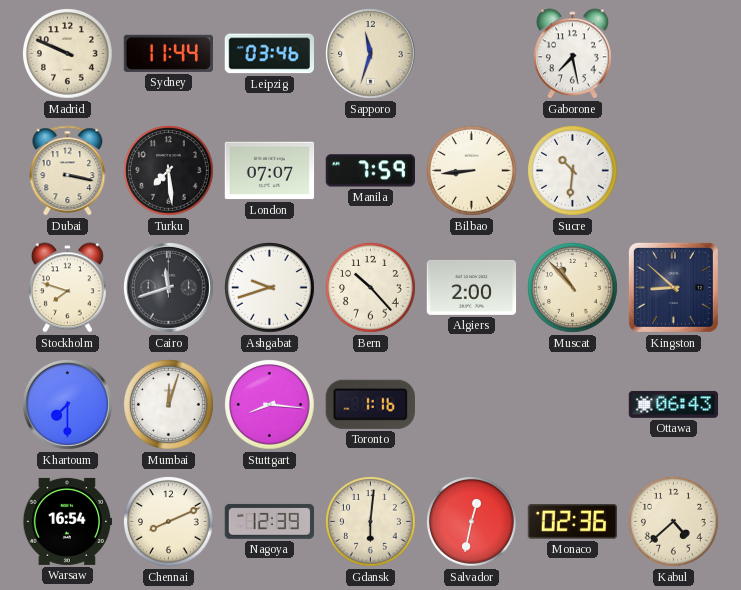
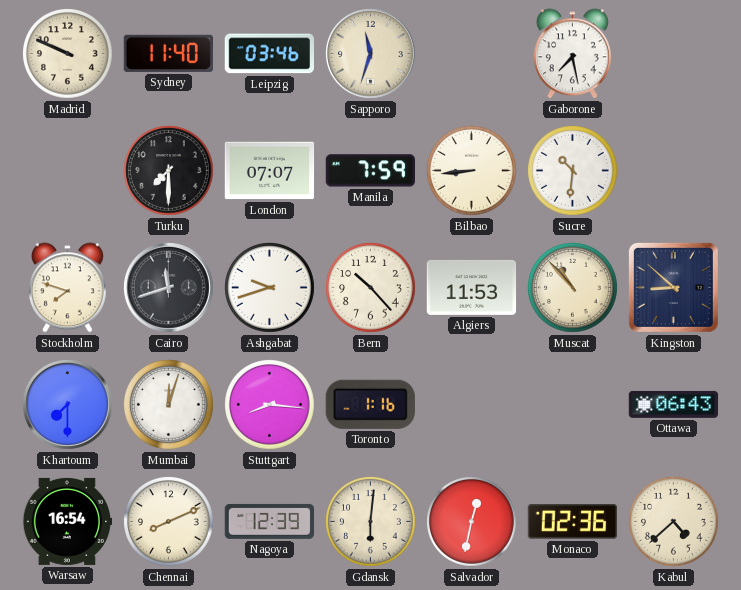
Sydney: 11:44 -> 11:40
Dubai: 3:17 -> none
Turku: 7:29 -> 7:30
Algiers: 2:00 -> 11:53
